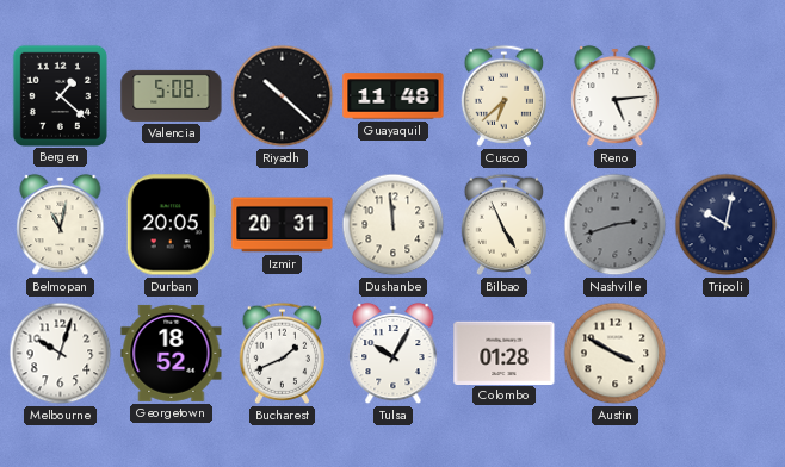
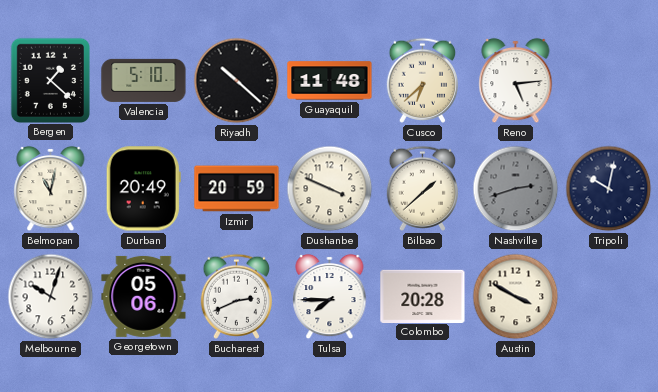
Valencia: 5:08 -> 5:10
Durban: 20:05 -> 20:49
Izmir: 20:31 -> 20:59
Dushanbe: 11:59 -> 3:49
Bilbao: 4:56 -> 1:38
Georgetown: 18:52 -> 05:06
Bucharest: 1:41 -> 2:41
Tulsa: 10:05 -> 7:45
Colombo: 01:28 -> 20:28
